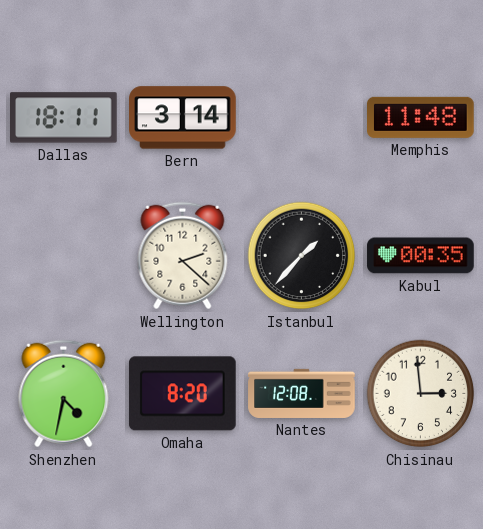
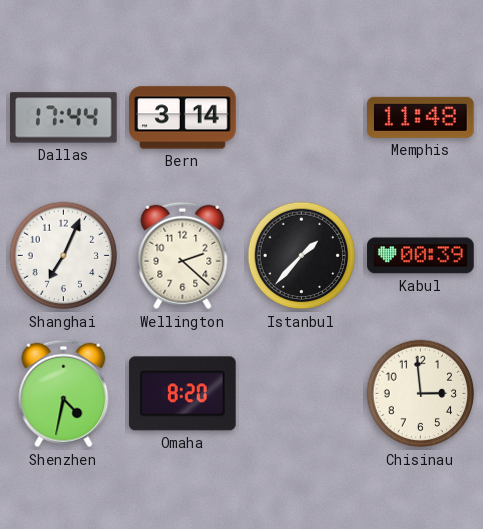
Dallas: 18:11 -> 17:44
Shanghai: none -> 7:04
Kabul: 00:35 -> 00:39
Nantes: 12:08 -> none
